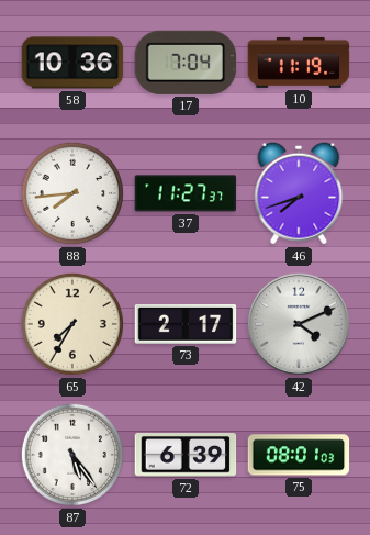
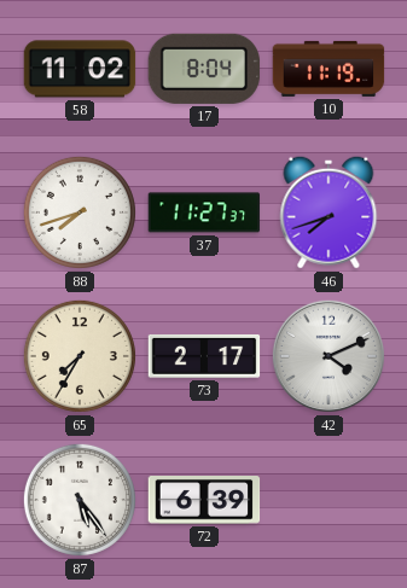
58: 10:36 -> 11:02
17: 7:04 -> 8:04
88: 7:44 -> 7:42
75: 08:01 -> none
